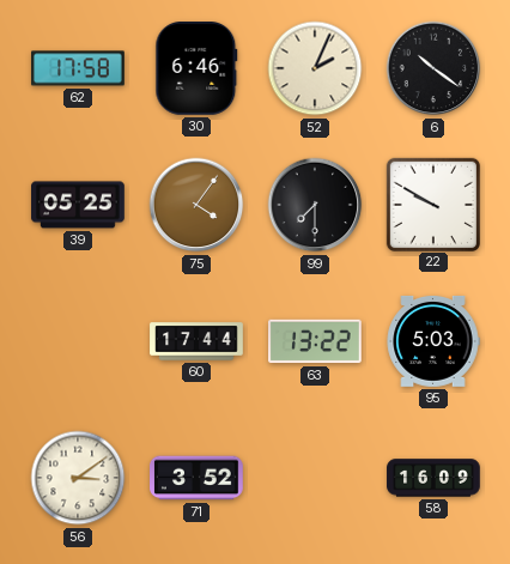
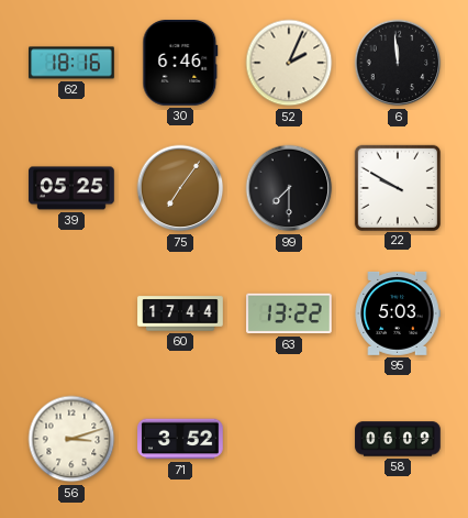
62: 17:58 -> 18:16
6: 10:21 -> 11:59
75: 4:06 -> 7:06
56: 3:09 -> 3:12
58: 16:09 -> 06:09
